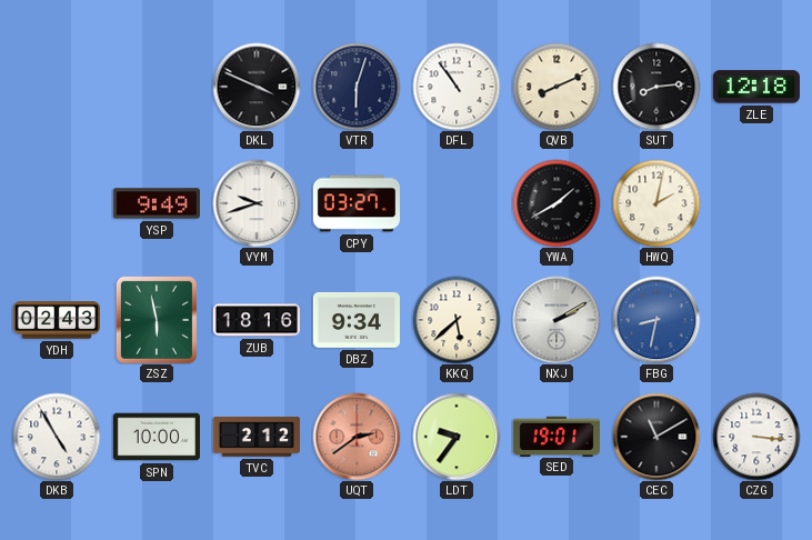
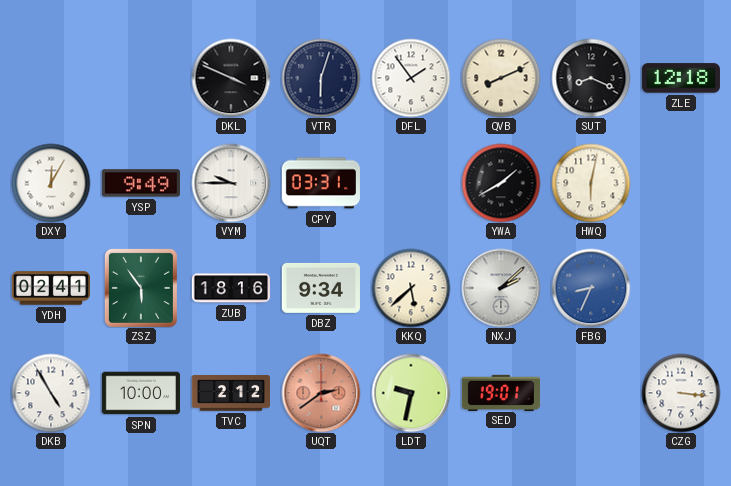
DFL: 10:54 -> 1:54
SUT: 8:14 -> 8:19
DXY: none -> 12:05
VYM: 9:42 -> 9:45
CPY: 03:27 -> 03:31
HWQ: 2:02 -> 6:02
YDH: 02:43 -> 02:41
ZSZ: 5:58 -> 5:54
NXJ: 2:10 -> 2:08
FBG: 8:32 -> 8:34
LDT: 9:36 -> 9:32
CEC: 11:10 -> none
